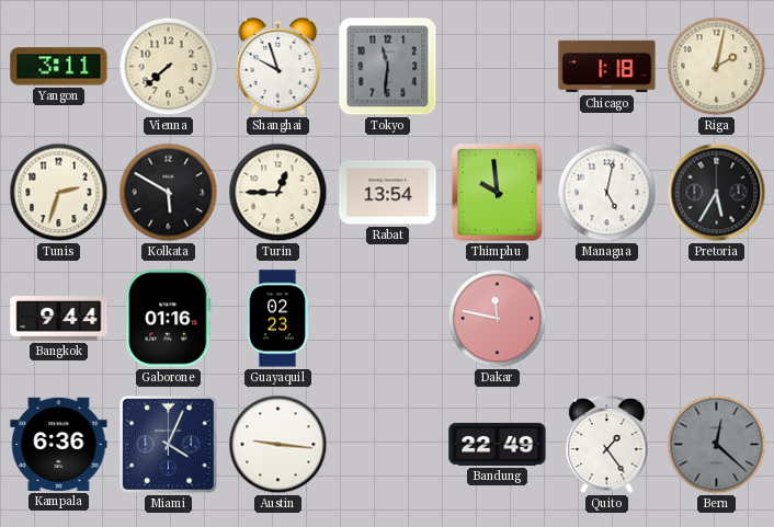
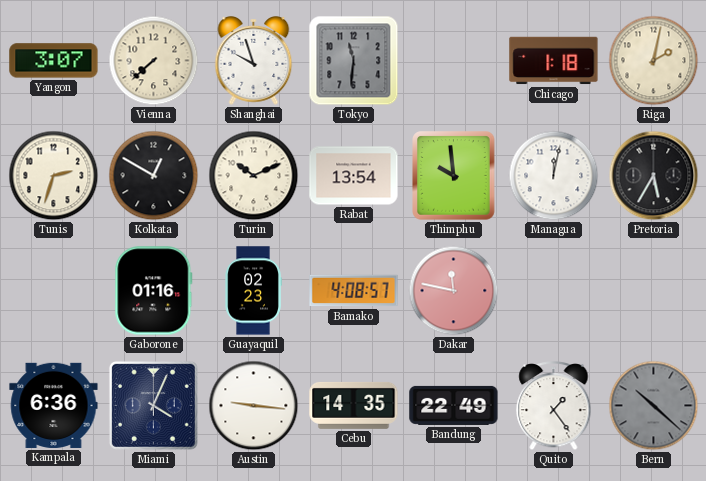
Yangon: 3:11 -> 3:07
Kolkata: 5:50 -> 12:50
Turin: 12:45 -> 10:11
Managua: 5:02 -> 12:02
Bangkok: 9:44 -> none
Bamako: none -> 4:08
Cebu: none -> 14:35
Bern: 12:22 -> 10:22
